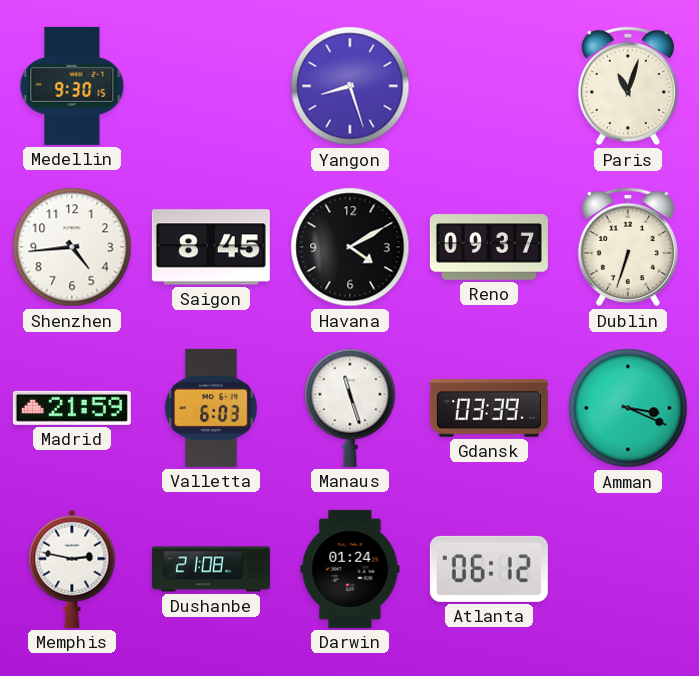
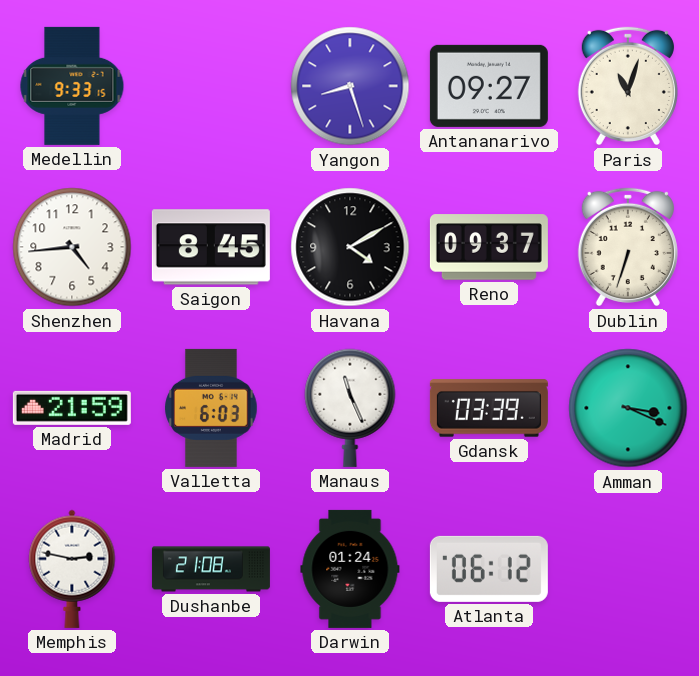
Medellin: 9:30 -> 9:33
Antananarivo: none -> 09:27
Manaus: 11:27 -> 11:26
